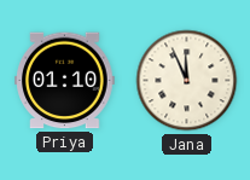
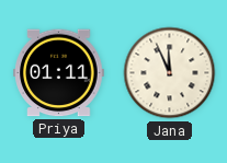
Priya: 01:10 -> 01:11
